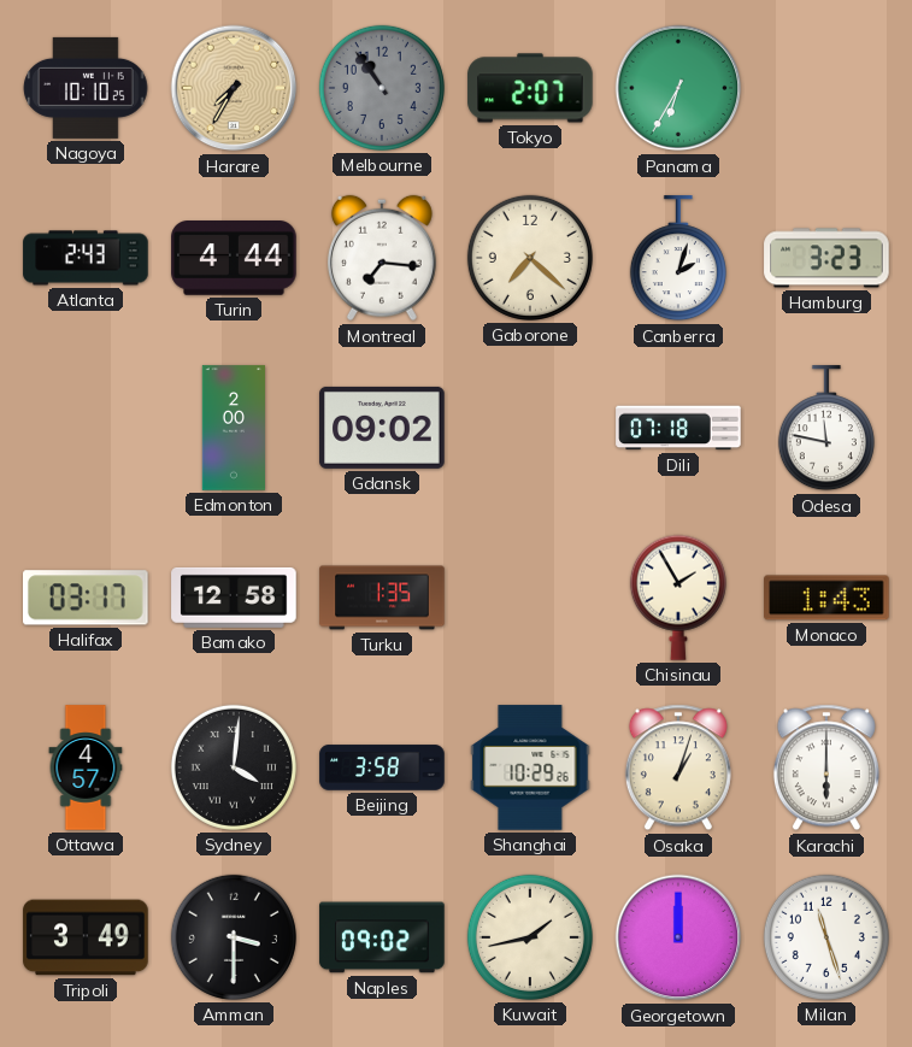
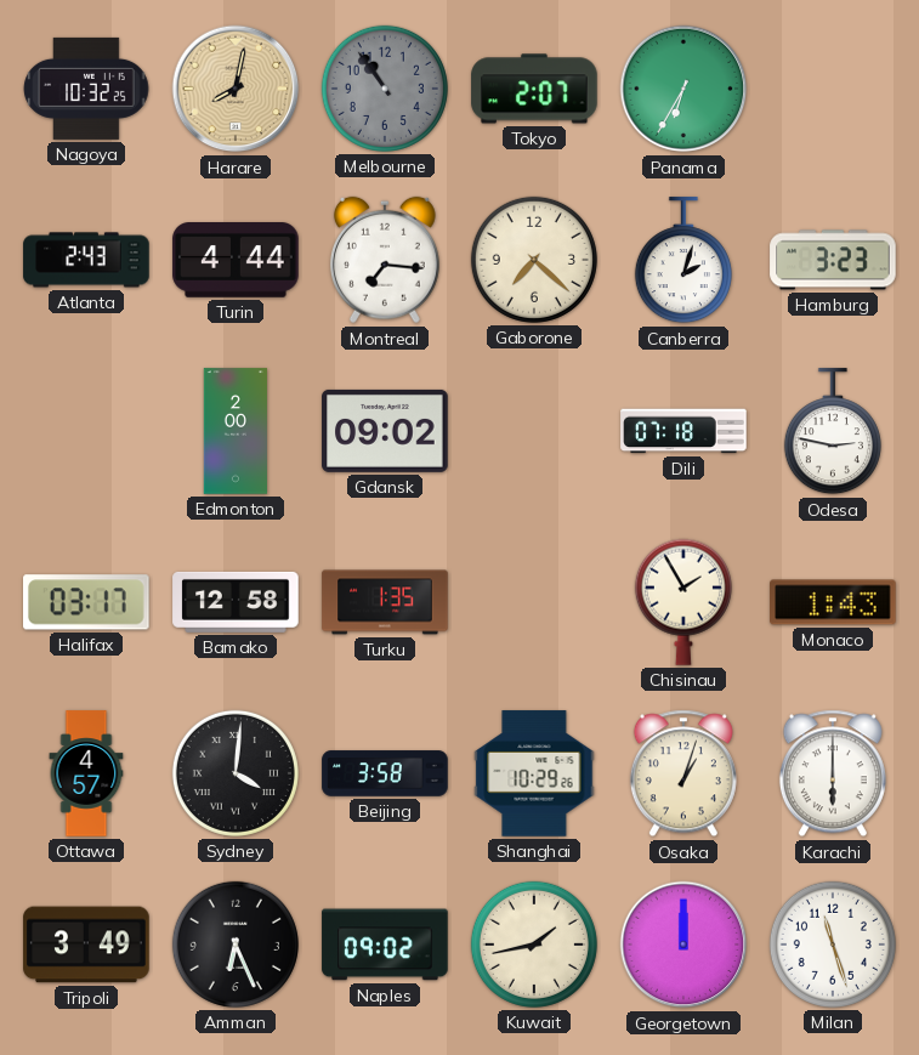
Nagoya: 10:10 -> 10:32
Harare: 7:35 -> 8:02
Odesa: 11:47 -> 2:47
Amman: 3:30 -> 6:26
